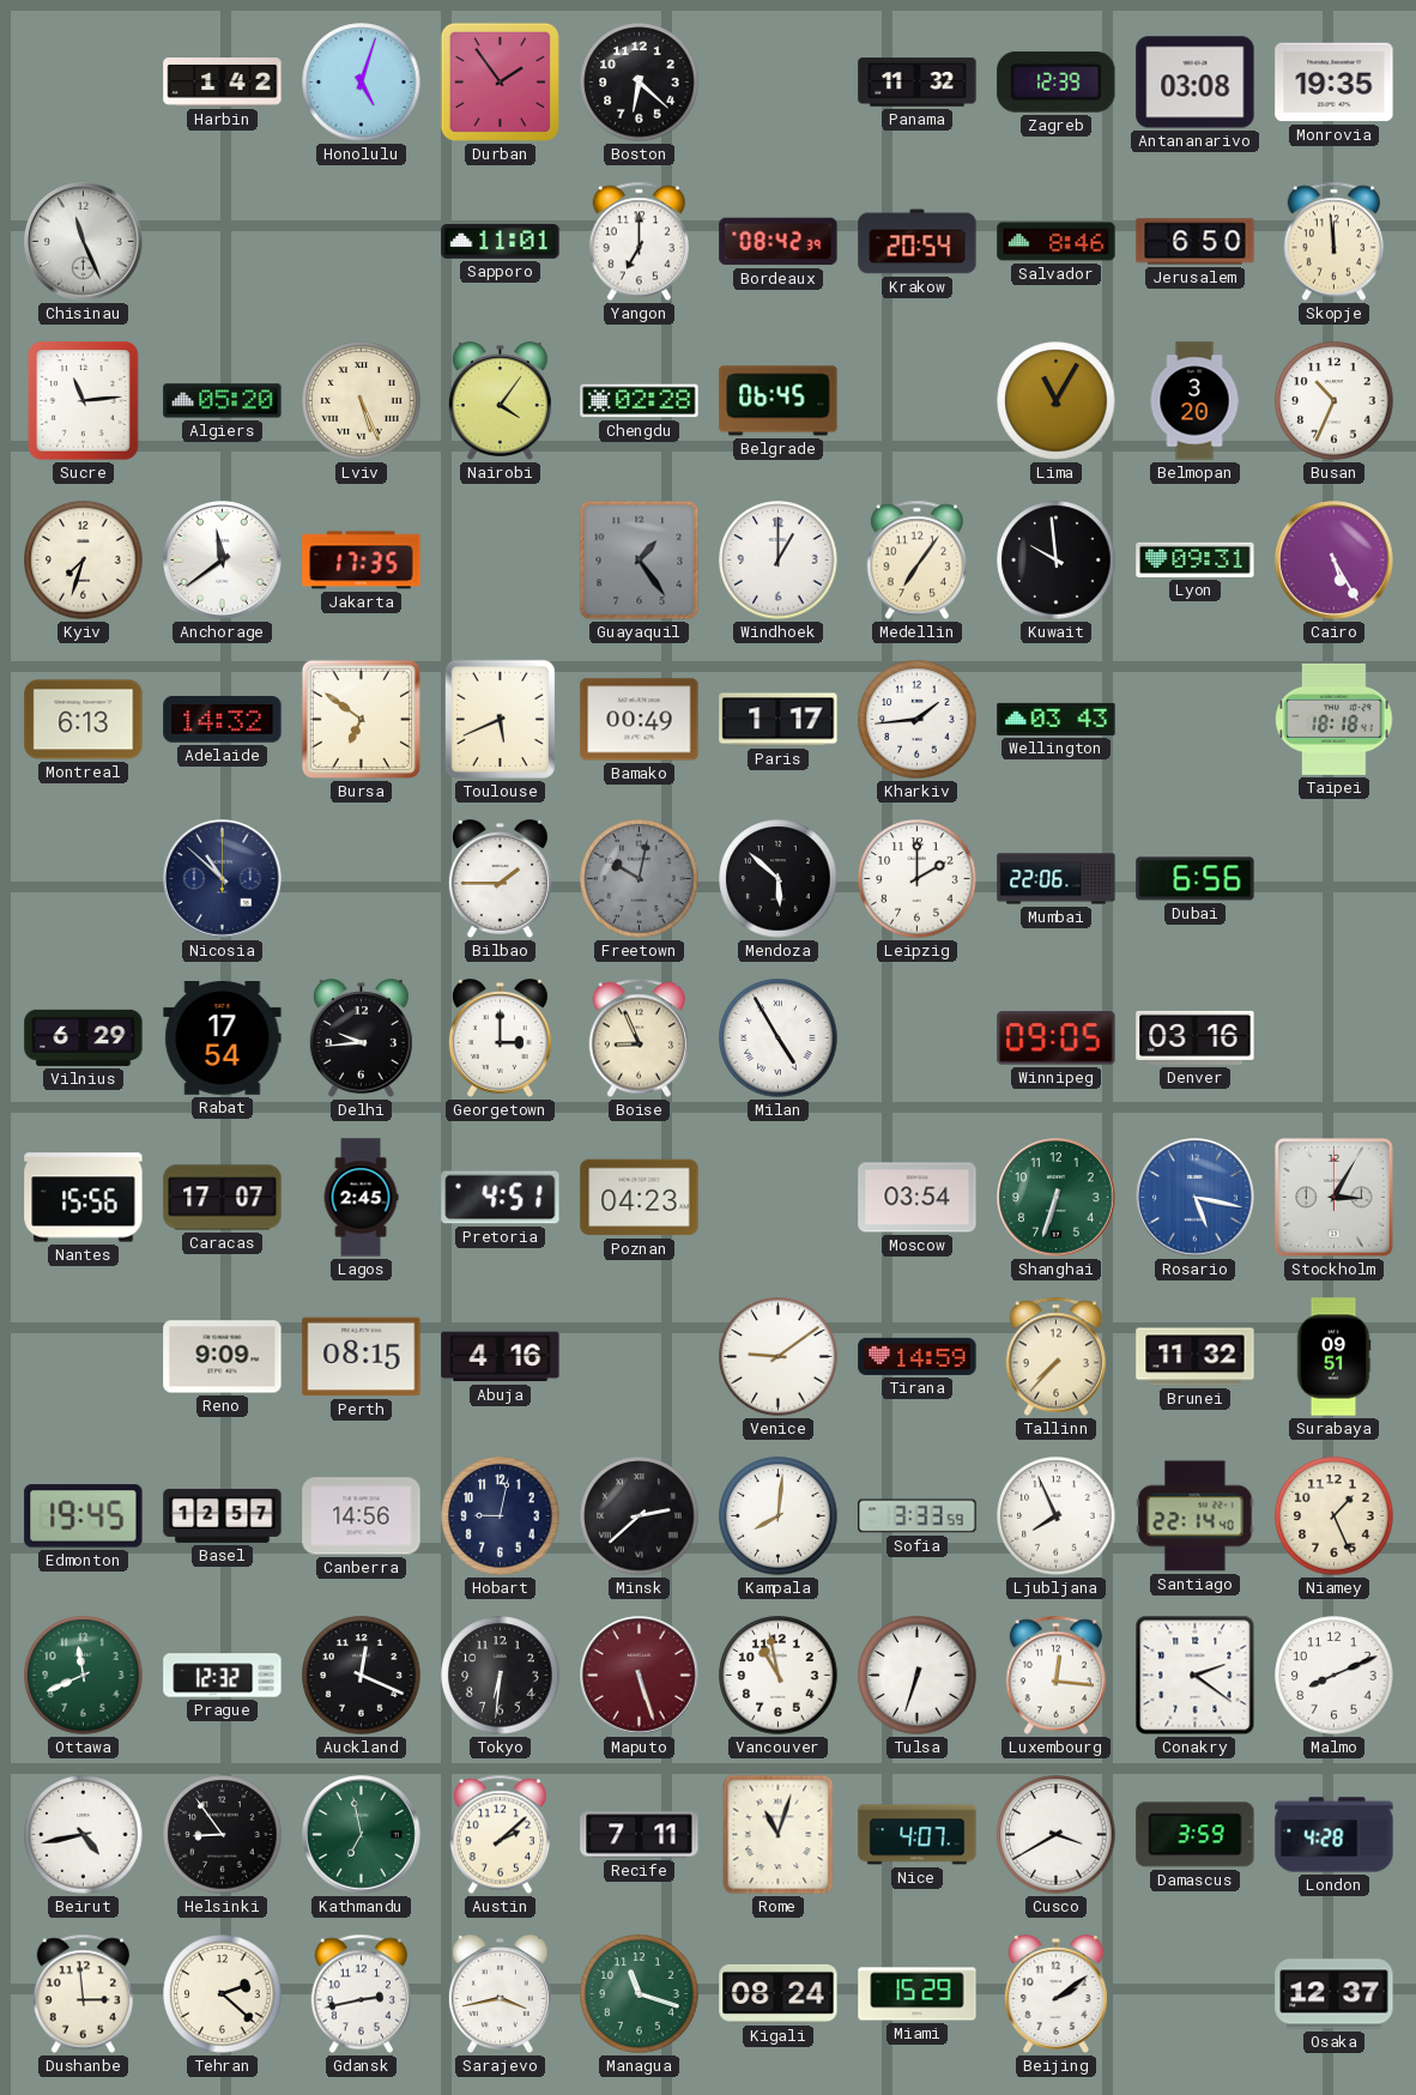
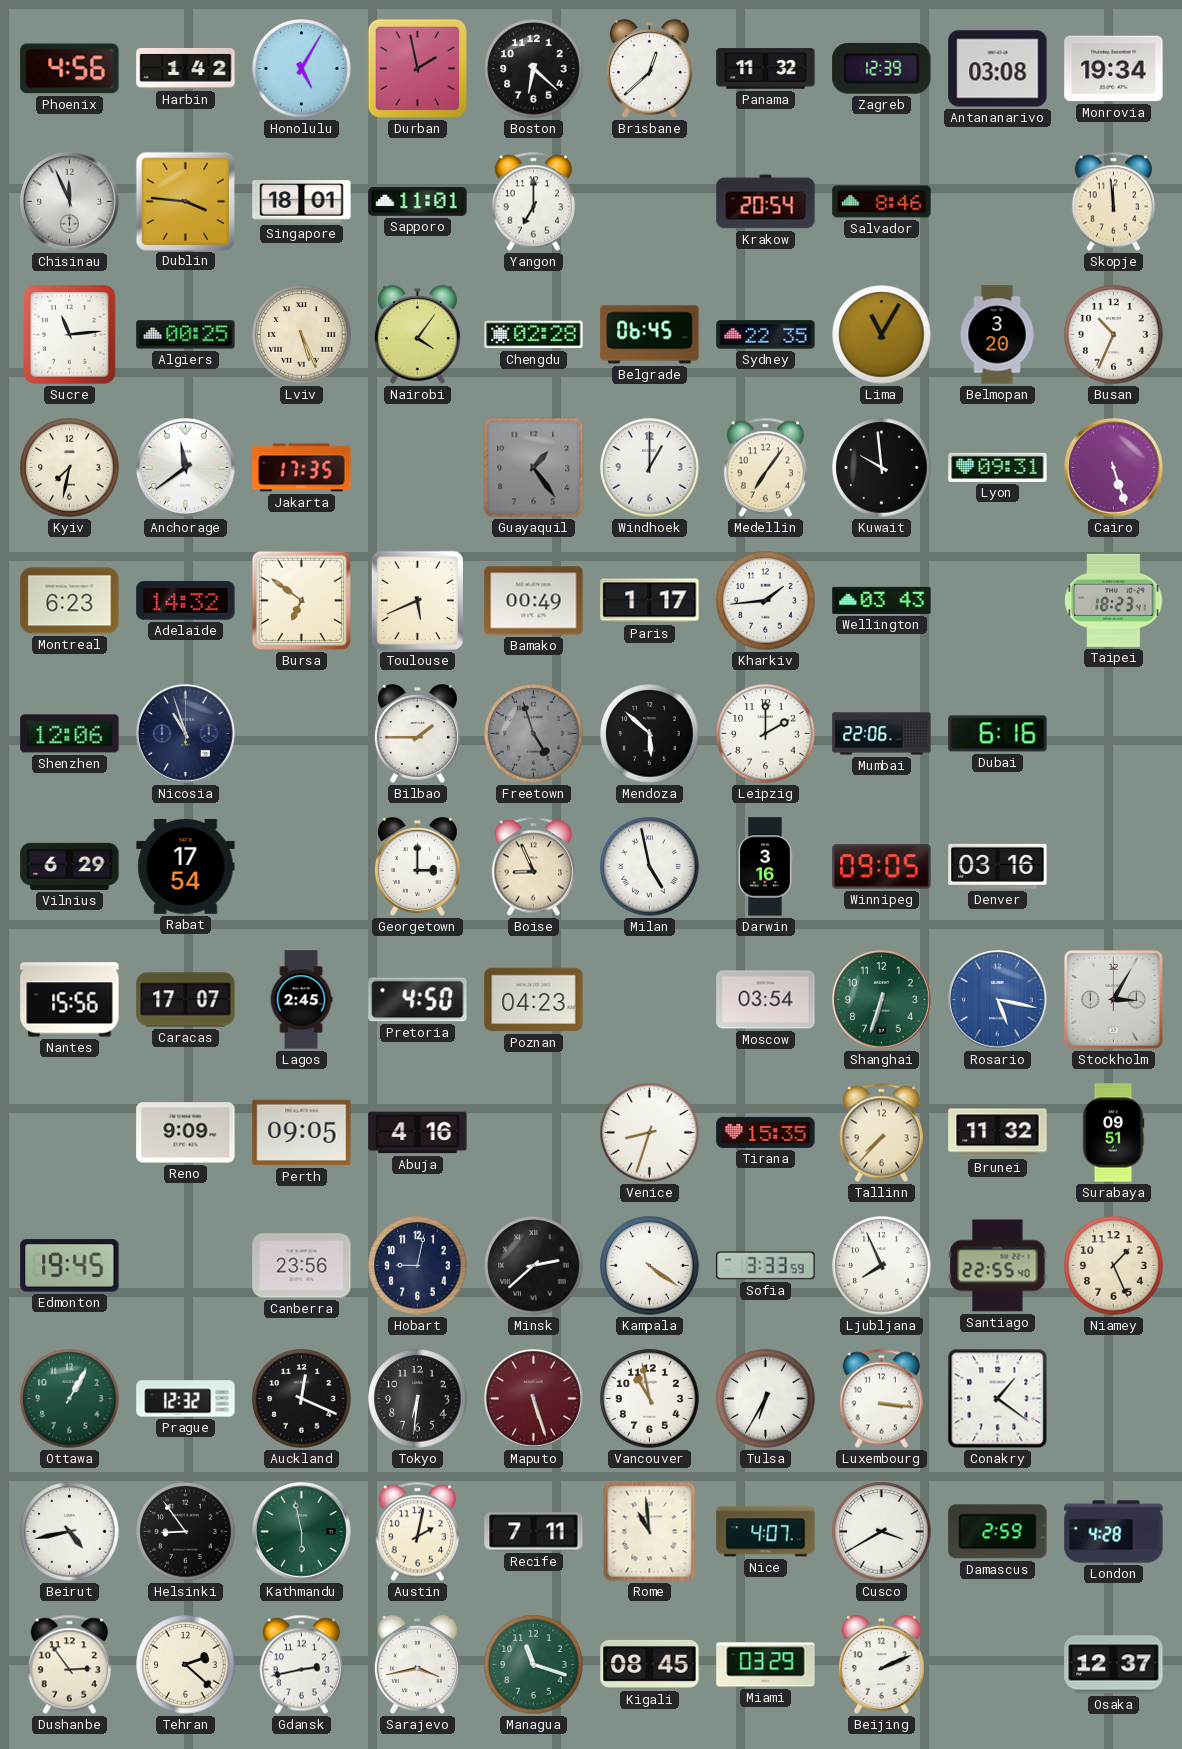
Phoenix: none -> 4:56
Honolulu: 5:03 -> 5:05
Durban: 1:54 -> 1:58
Brisbane: none -> 12:38
Monrovia: 19:35 -> 19:34
Chisinau: 11:26 -> 11:56
Dublin: none -> 3:46
Singapore: none -> 18:01
Bordeaux: 08:42 -> none
Jerusalem: 6:50 -> none
Algiers: 05:20 -> 00:25
Sydney: none -> 22:35
Kyiv: 7:33 -> 7:32
Cairo: 5:25 -> 5:27
Montreal: 6:13 -> 6:23
Taipei: 18:18 -> 18:23
Shenzhen: none -> 12:06
Nicosia: 10:52 -> 10:57
Freetown: 10:02 -> 4:57
Dubai: 6:56 -> 6:16
Delhi: 9:44 -> none
Milan: 4:55 -> 4:58
Darwin: none -> 3:16
Pretoria: 4:51 -> 4:50
Perth: 08:15 -> 09:05
Venice: 9:09 -> 8:33
Tirana: 14:59 -> 15:35
Basel: 12:57 -> none
Canberra: 14:56 -> 23:56
Kampala: 8:01 -> 4:21
Santiago: 22:14 -> 22:55
Ottawa: 11:41 -> 1:05
Tulsa: 6:33 -> 6:35
Luxembourg: 12:16 -> 3:16
Conakry: 2:21 -> 1:21
Malmo: 8:11 -> none
Kathmandu: 6:58 -> 5:58
Austin: 2:08 -> 2:02
Rome: 11:03 -> 10:59
Damascus: 3:59 -> 2:59
Dushanbe: 2:59 -> 2:54
Kigali: 08:24 -> 08:45
Miami: 15:29 -> 03:29
Beijing: 2:09 -> 2:11
